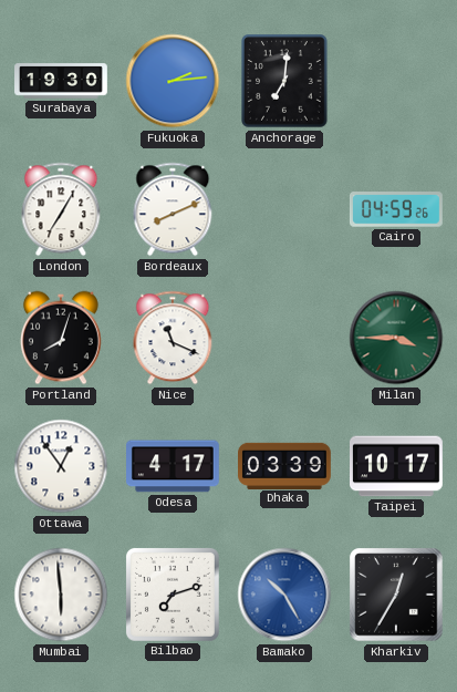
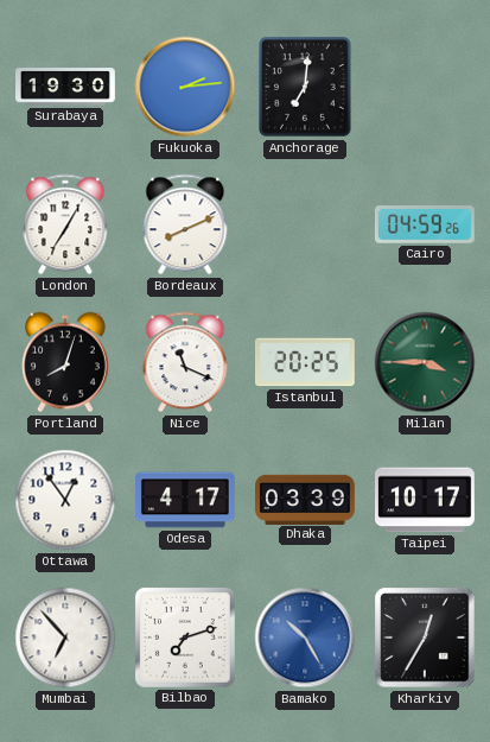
Istanbul: none -> 20:25
Mumbai: 5:59 -> 6:53
